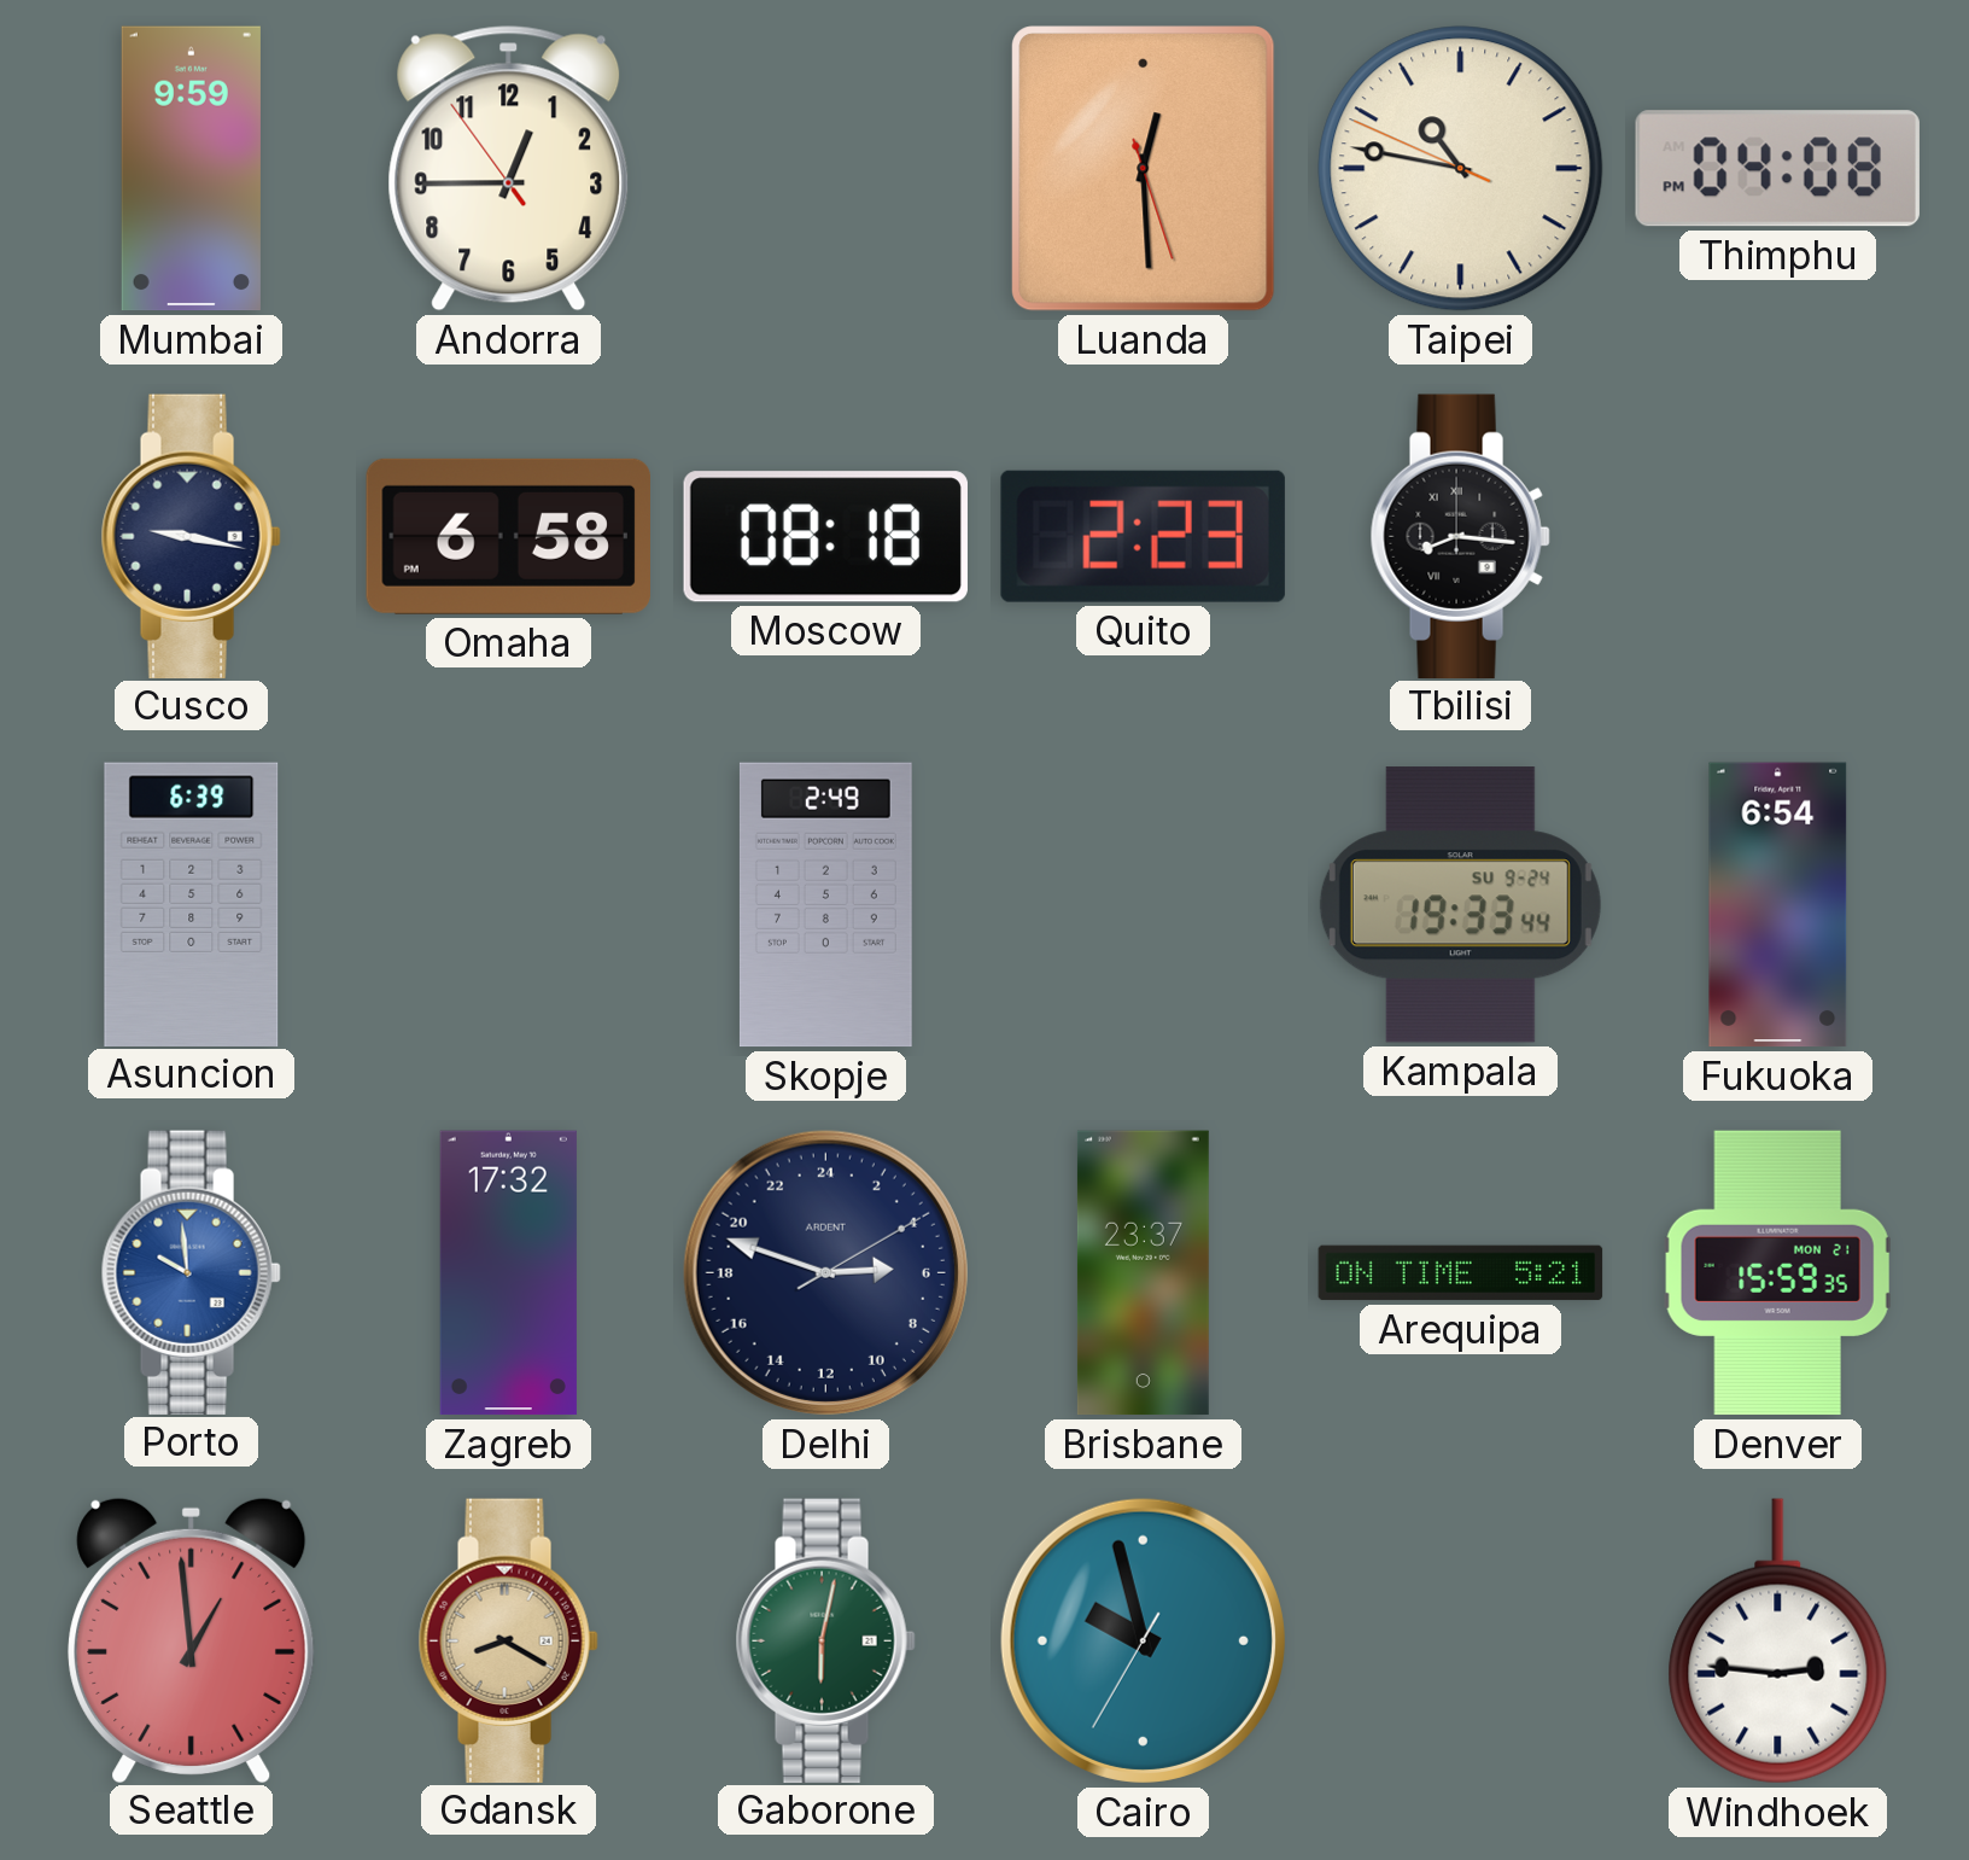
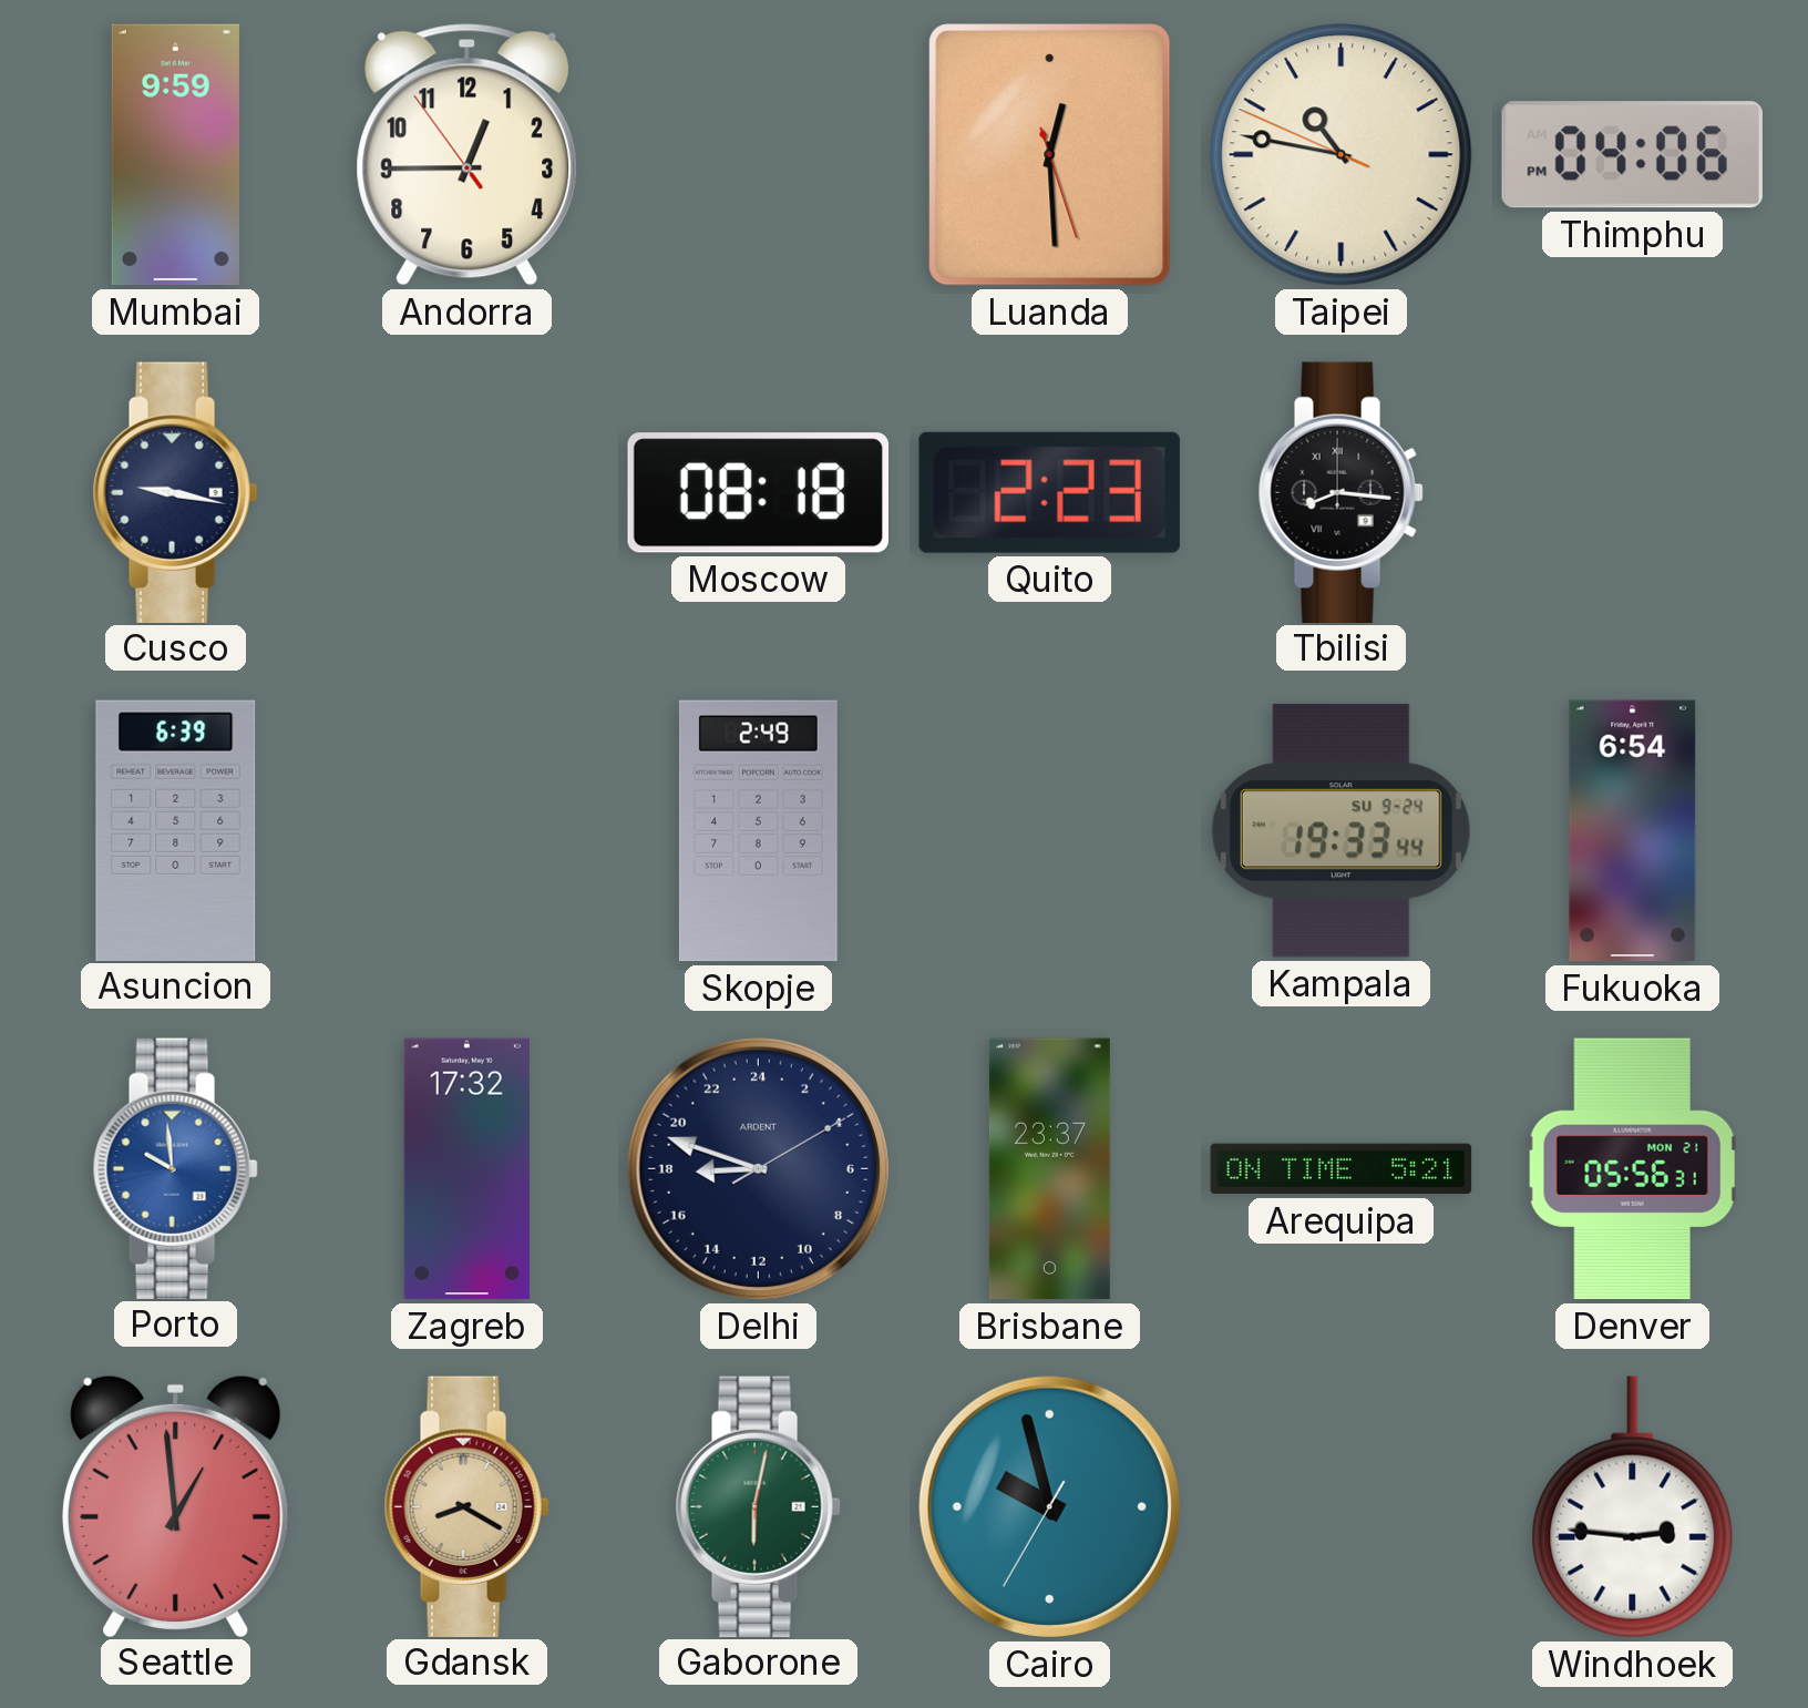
Thimphu: 04:08 -> 04:06
Omaha: 6:58 -> none
Delhi: 5:48 -> 17:48
Denver: 15:59 -> 05:56
